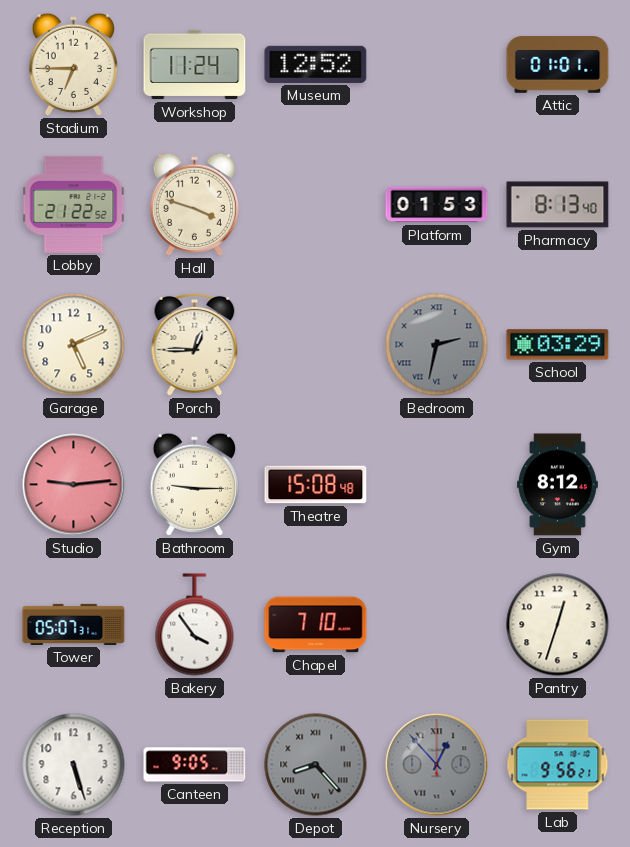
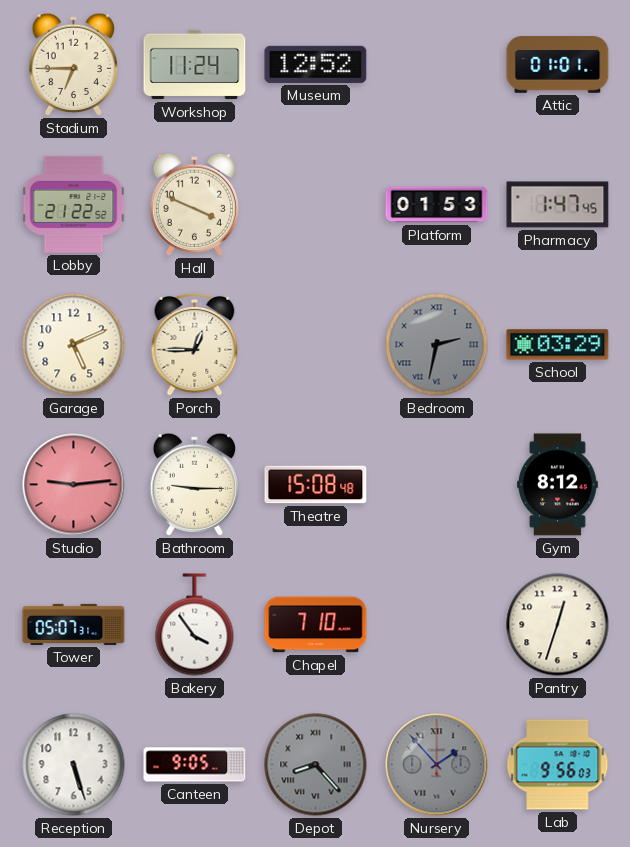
Hall: 3:48 -> 3:49
Pharmacy: 8:13 -> 1:47
Nursery: 12:53 -> 1:53
Lab: 9:56:21 -> 9:56:03
